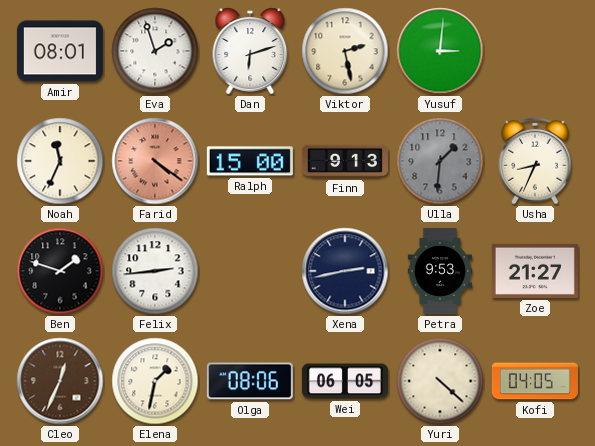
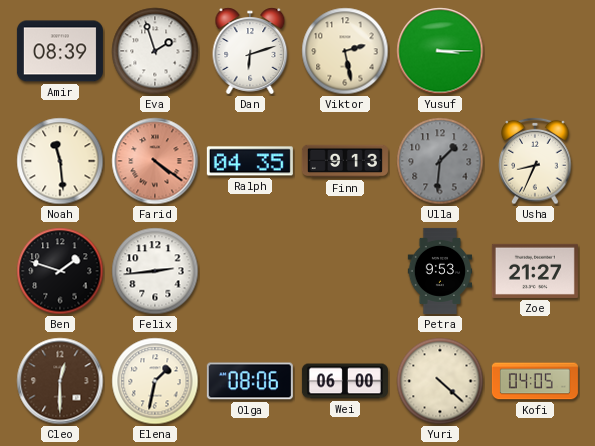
Amir: 08:01 -> 08:39
Yusuf: 3:01 -> 3:15
Noah: 11:34 -> 11:29
Ralph: 15:00 -> 04:35
Xena: 2:43 -> none
Cleo: 12:34 -> 12:30
Wei: 06:05 -> 06:00
